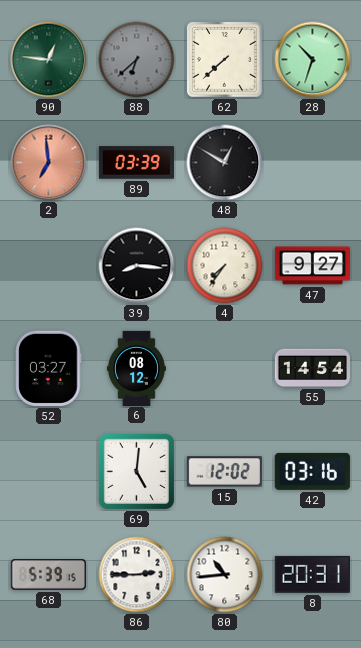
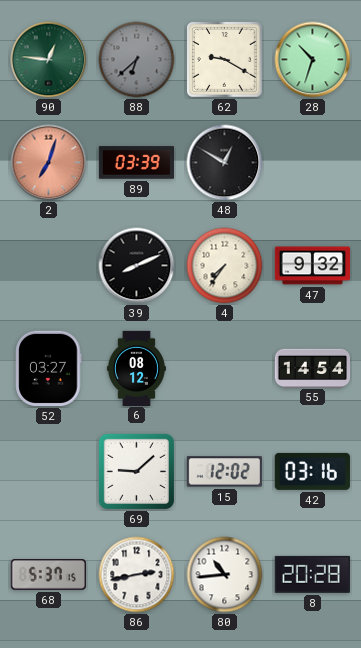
62: 7:38 -> 9:20
2: 6:59 -> 7:03
39: 8:16 -> 8:11
47: 9:27 -> 9:32
69: 5:01 -> 9:08
68: 5:39 -> 5:37
86: 2:45 -> 2:43
8: 20:31 -> 20:28
